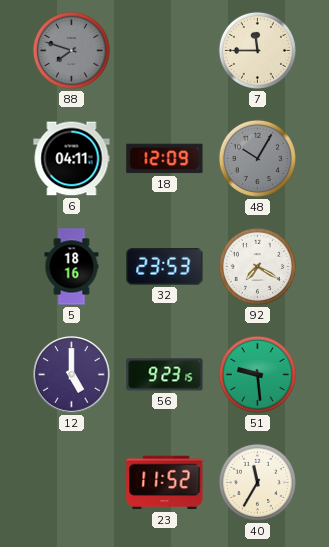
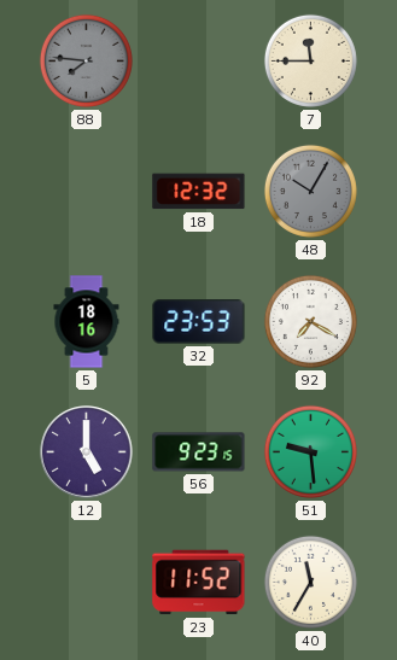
88: 7:48 -> 7:46
6: 04:11 -> none
18: 12:09 -> 12:32
